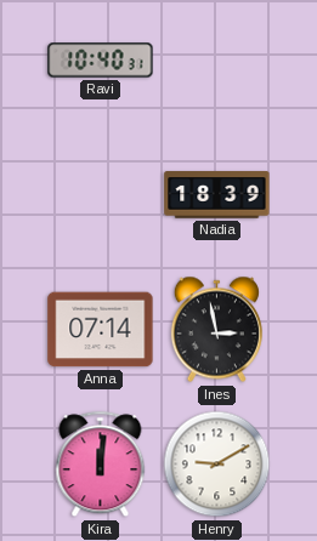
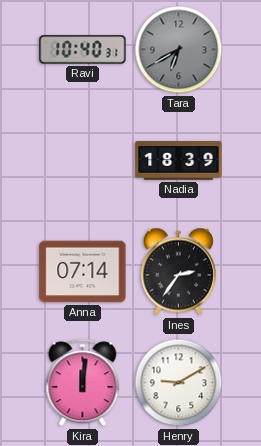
Tara: none -> 6:40
Ines: 2:58 -> 2:36
